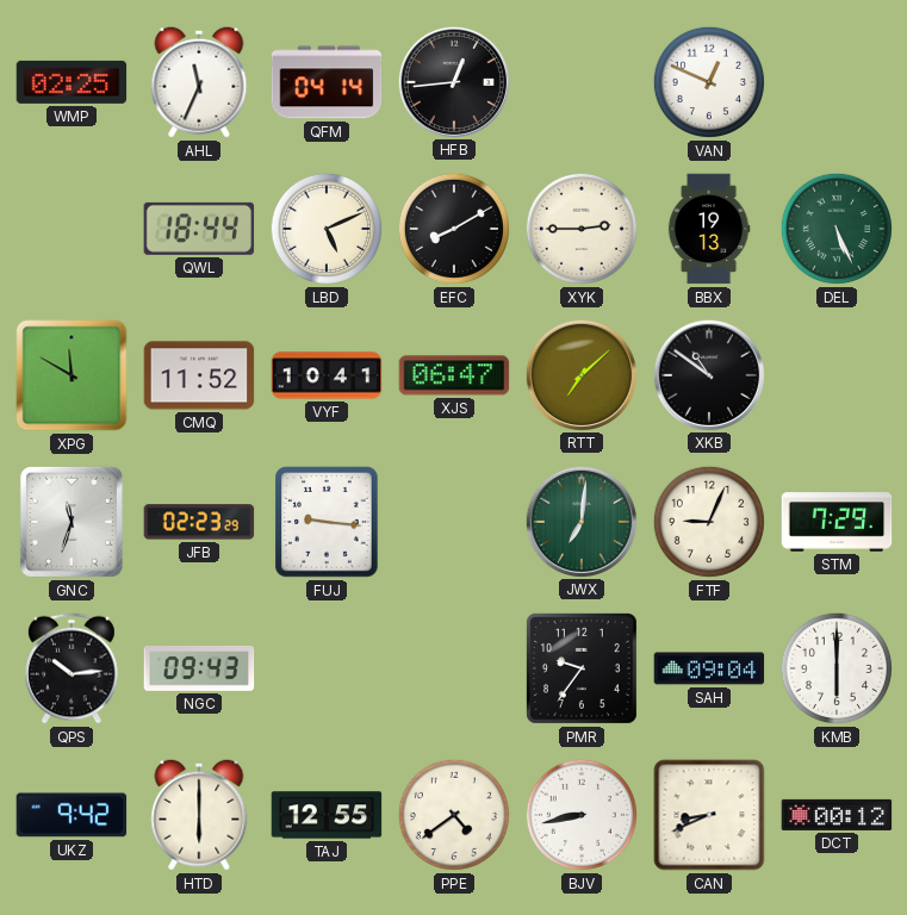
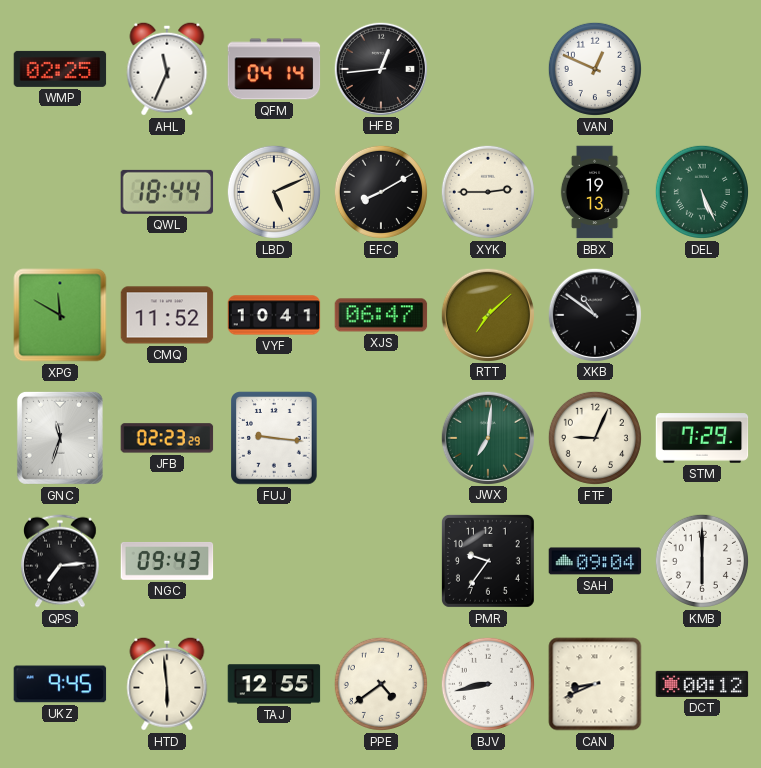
QPS: 10:14 -> 7:14
UKZ: 9:42 -> 9:45
HTD: 6:00 -> 5:59
